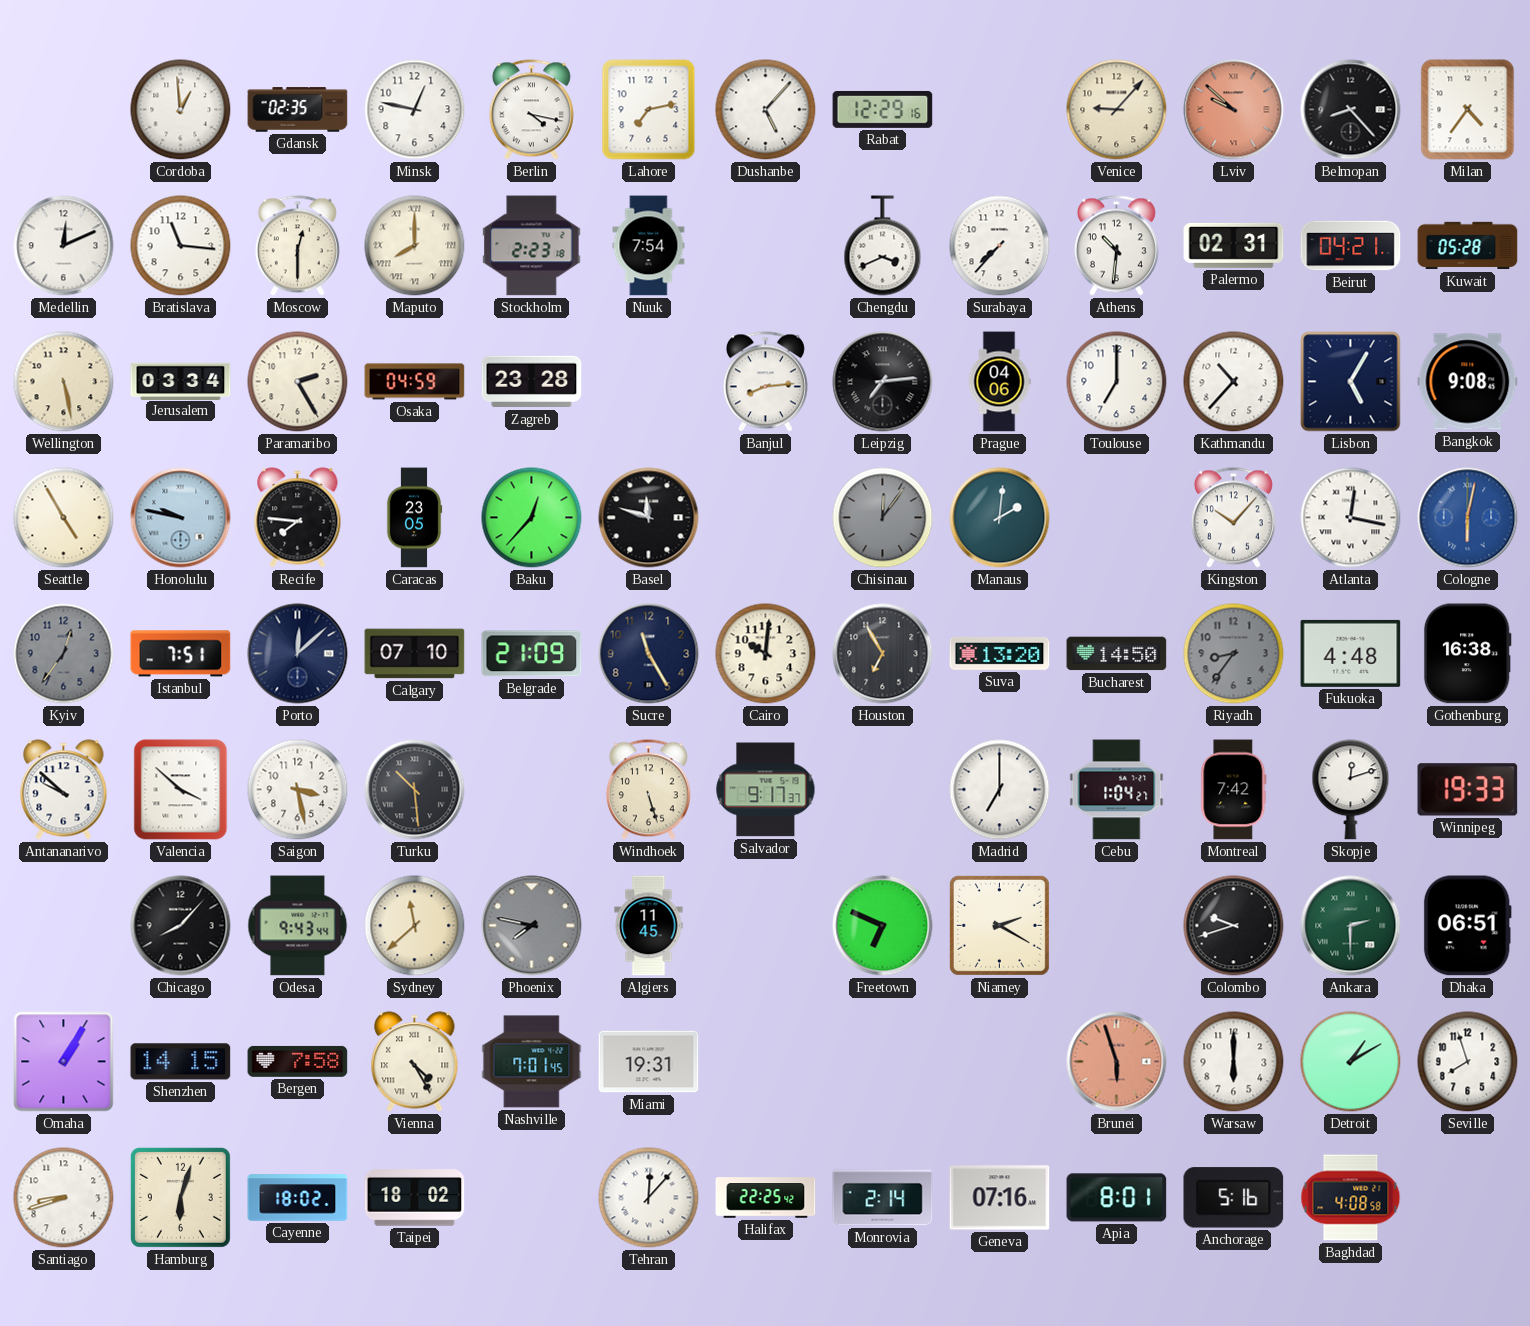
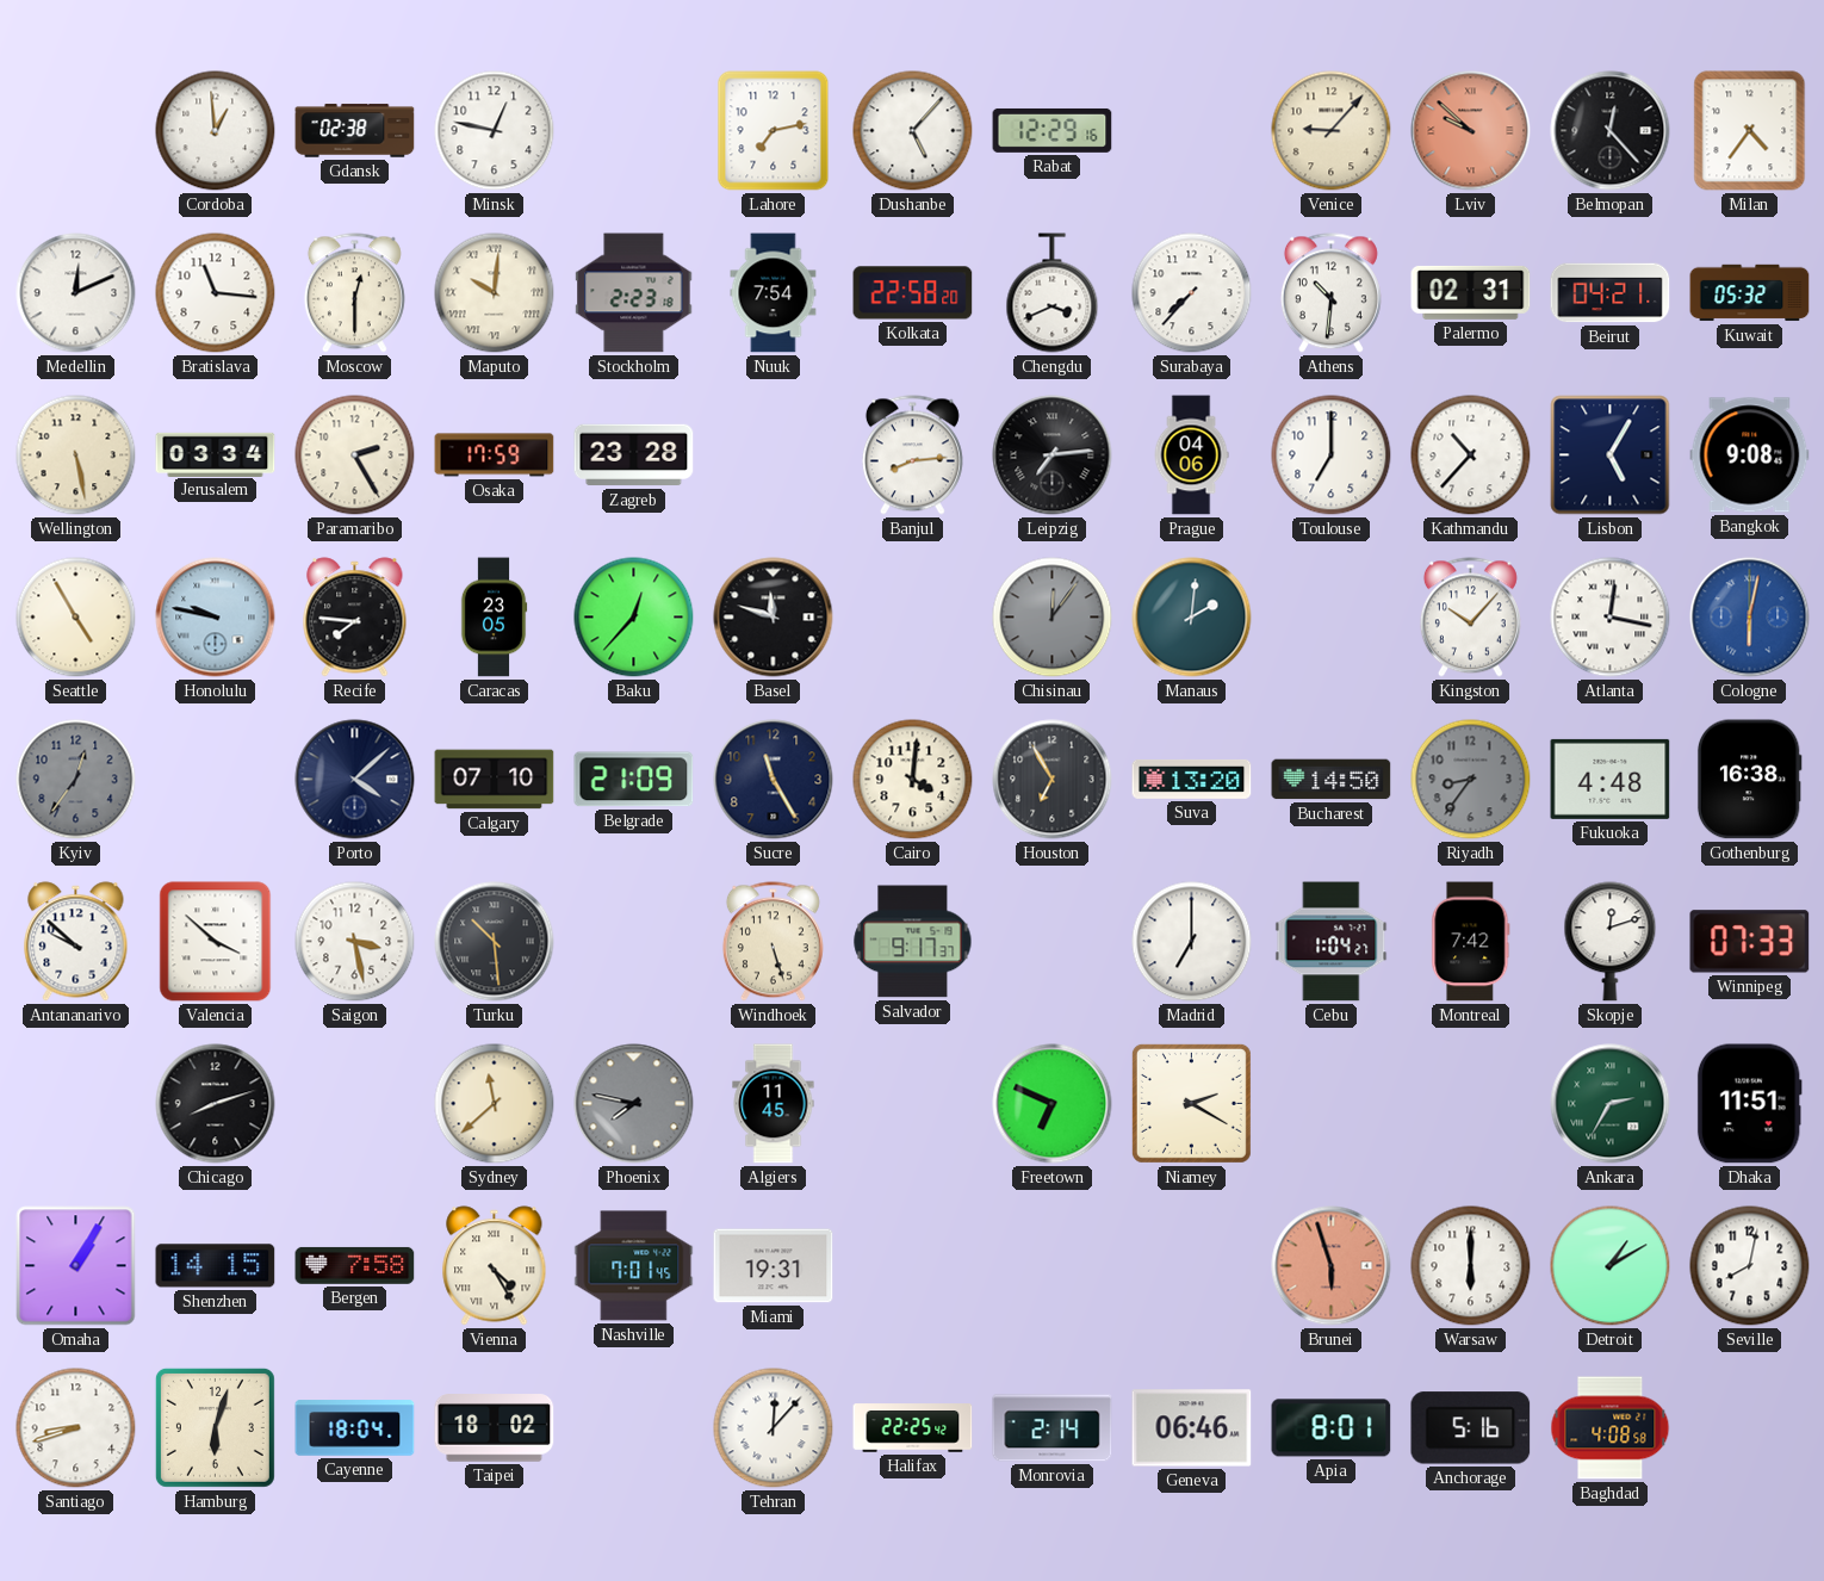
Gdansk: 02:35 -> 02:38
Berlin: 4:17 -> none
Belmopan: 8:23 -> 12:23
Maputo: 8:00 -> 10:01
Kolkata: none -> 22:58
Kuwait: 05:28 -> 05:32
Osaka: 04:59 -> 17:59
Istanbul: 7:51 -> none
Porto: 12:08 -> 4:08
Cairo: 10:01 -> 4:01
Winnipeg: 19:33 -> 07:33
Chicago: 8:07 -> 8:12
Odesa: 9:43 -> none
Colombo: 9:42 -> none
Ankara: 2:30 -> 2:35
Dhaka: 06:51 -> 11:51
Seville: 7:57 -> 8:02
Cayenne: 18:02 -> 18:04
Geneva: 07:16 -> 06:46
